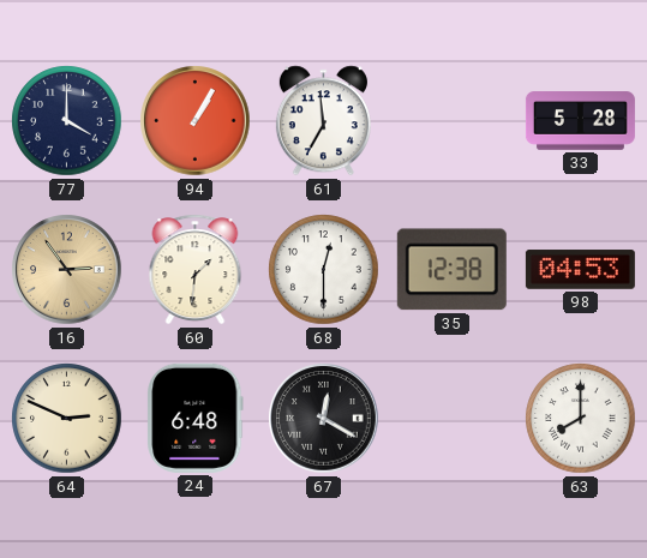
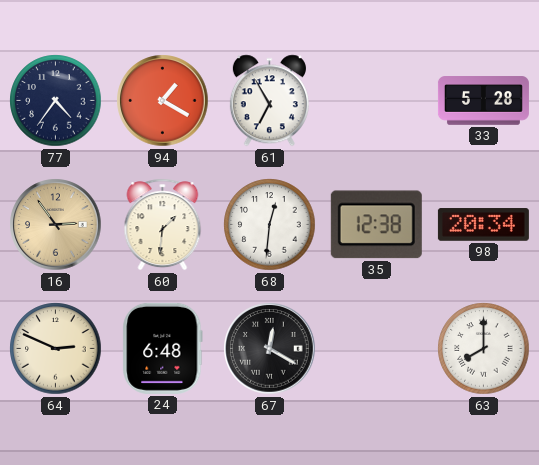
77: 4:00 -> 4:36
94: 1:05 -> 1:20
61: 6:59 -> 6:55
68: 12:30 -> 12:31
98: 04:53 -> 20:34
